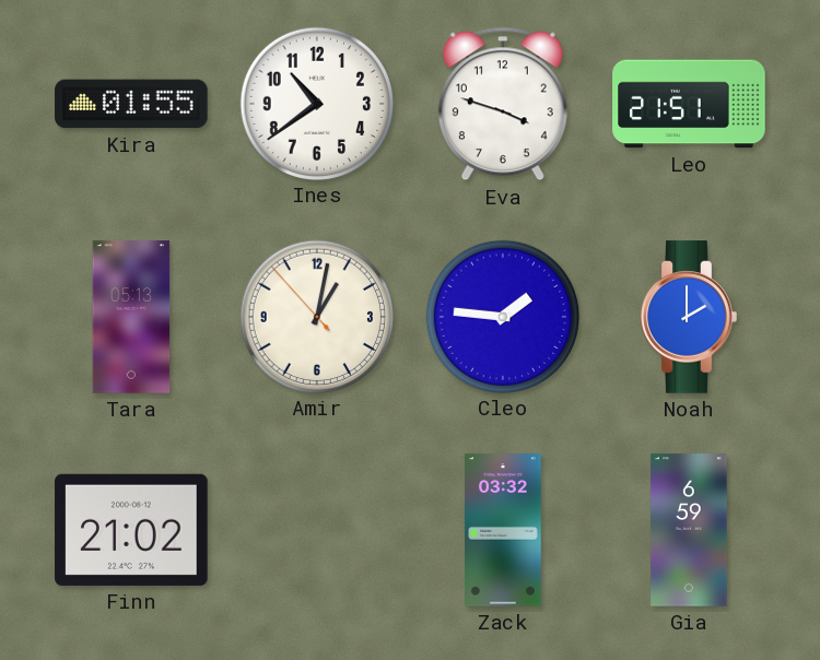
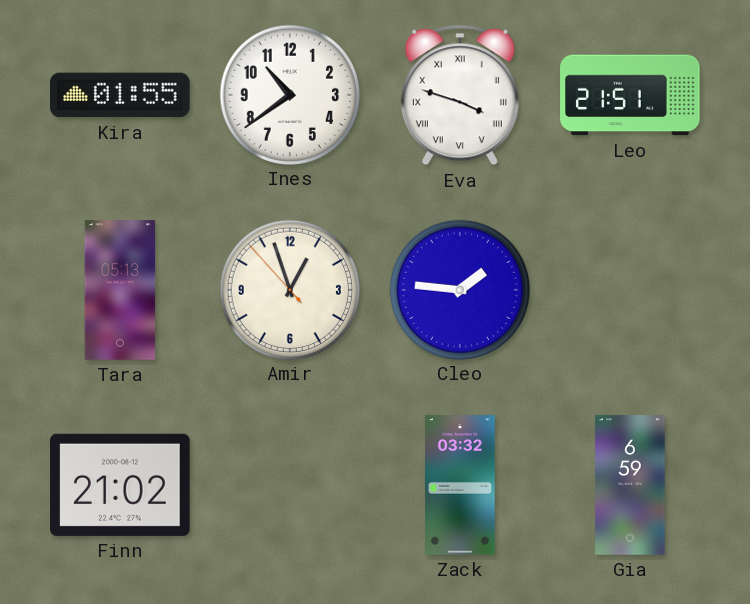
Eva numerals: Arabic -> Roman
Amir: 1:01 -> 12:56
Noah: 2:00 -> none
